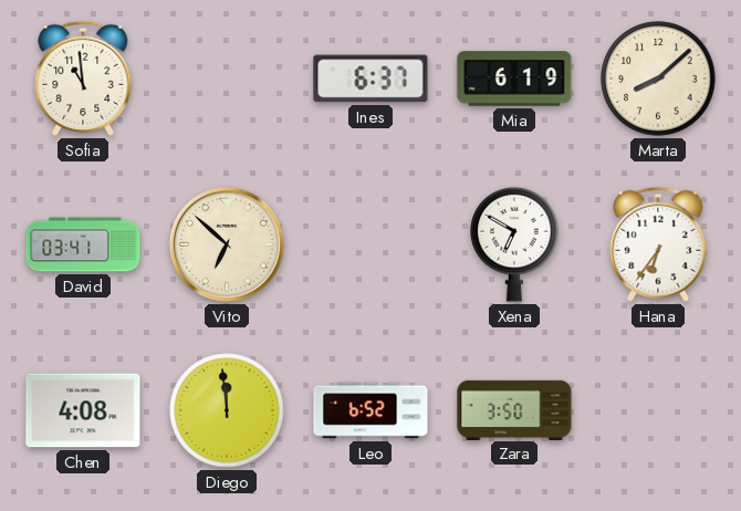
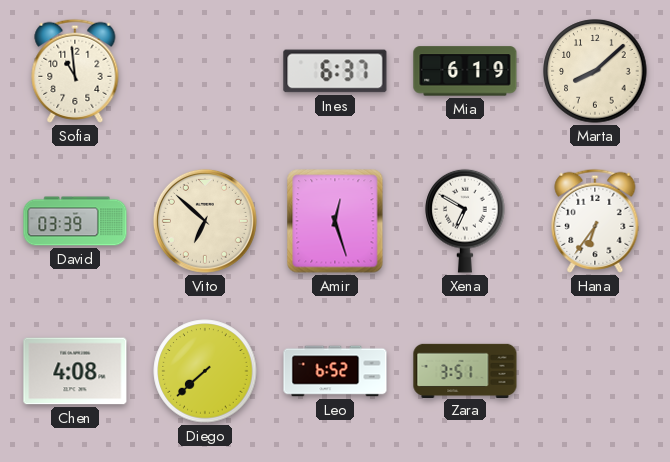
David: 03:41 -> 03:39
Amir: none -> 12:27
Diego: 11:59 -> 7:38
Zara: 3:50 -> 3:51
